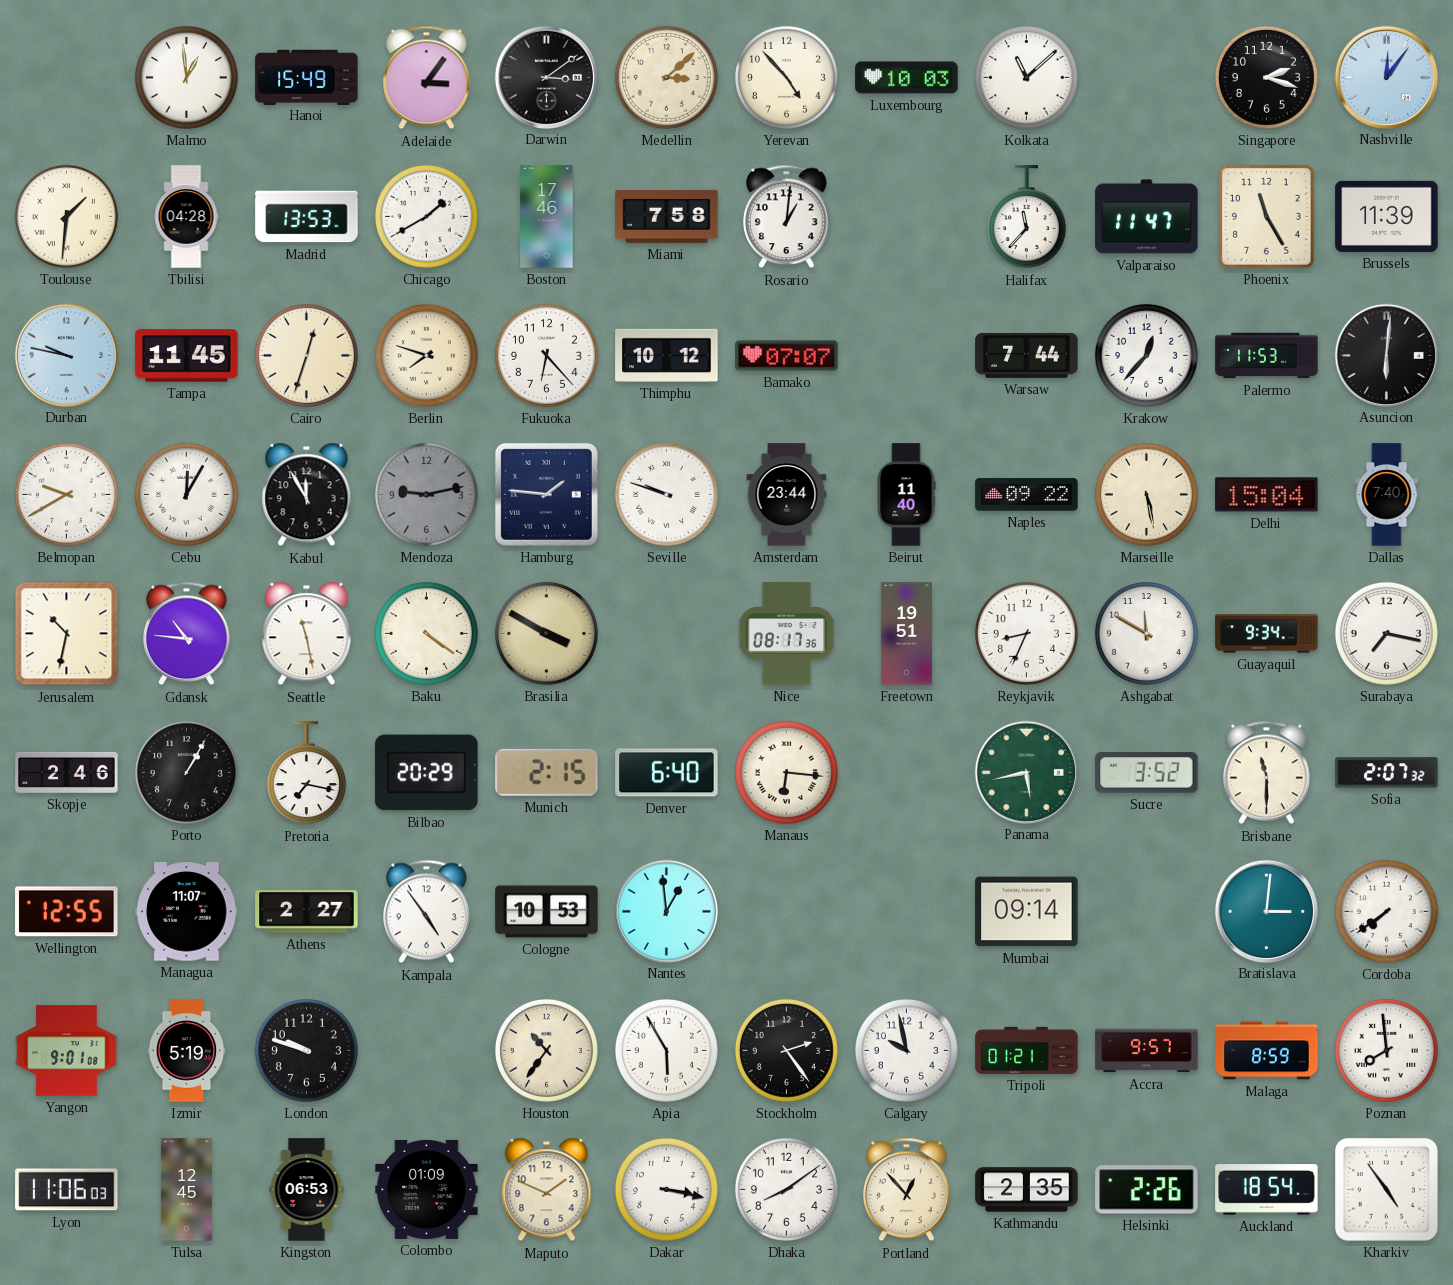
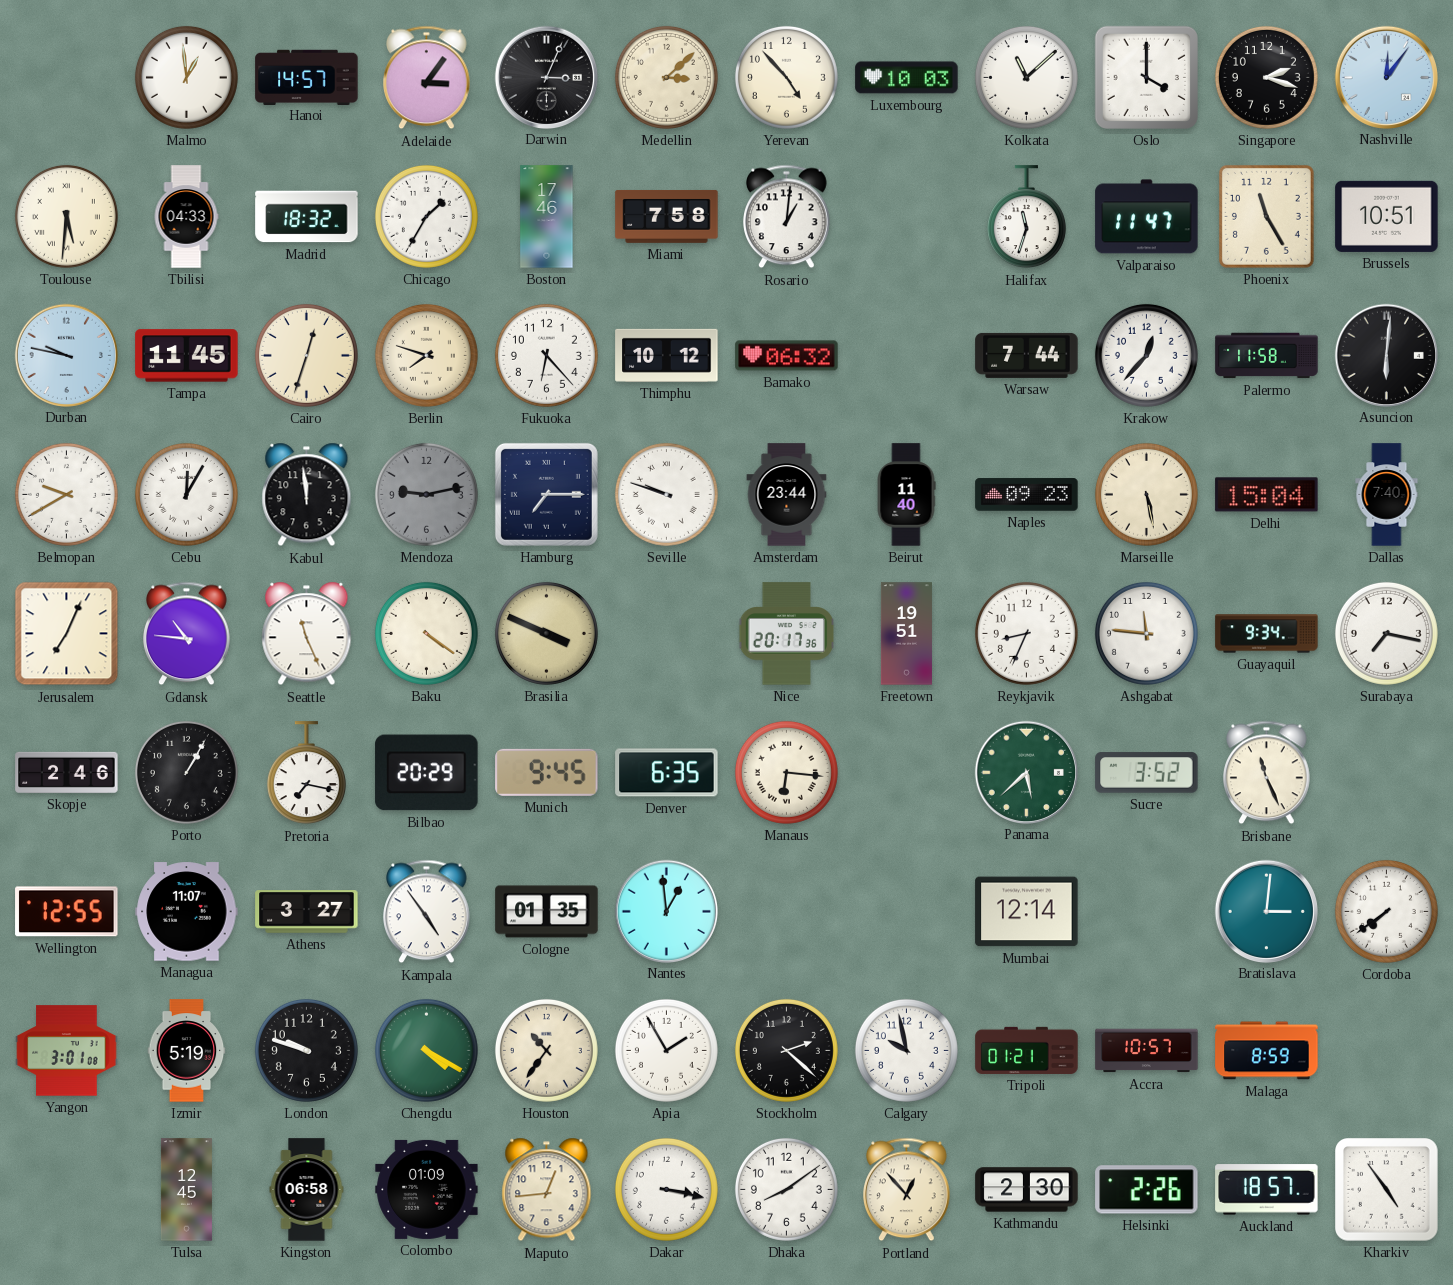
Hanoi: 15:49 -> 14:57
Darwin: 3:09 -> 3:04
Oslo: none -> 4:00
Toulouse: 1:31 -> 5:31
Tbilisi: 04:28 -> 04:33
Madrid: 13:53 -> 18:32
Chicago: 1:40 -> 1:35
Halifax: 11:37 -> 11:33
Brussels: 11:39 -> 10:51
Bamako: 07:07 -> 06:32
Palermo: 11:53 -> 11:58
Kabul: 11:55 -> 11:59
Hamburg: 1:46 -> 7:15
Naples: 09:22 -> 09:23
Jerusalem: 10:32 -> 7:04
Seattle: 11:28 -> 11:26
Brasilia: 3:50 -> 3:49
Nice: 08:17 -> 20:17
Ashgabat: 11:50 -> 11:46
Munich: 2:15 -> 9:45
Denver: 6:40 -> 6:35
Panama: 5:43 -> 5:38
Brisbane: 11:30 -> 11:26
Sofia: 2:07 -> none
Athens: 2:27 -> 3:27
Cologne: 10:53 -> 01:35
Mumbai: 09:14 -> 12:14
Yangon: 9:01 -> 3:01
Chengdu: none -> 4:20
Apia: 5:55 -> 1:55
Stockholm: 2:24 -> 2:22
Accra: 9:57 -> 10:57
Poznan: 7:59 -> none
Lyon: 11:06 -> none
Kingston: 06:53 -> 06:58
Maputo: 1:49 -> 12:44
Kathmandu: 2:35 -> 2:30
Auckland: 18:54 -> 18:57
